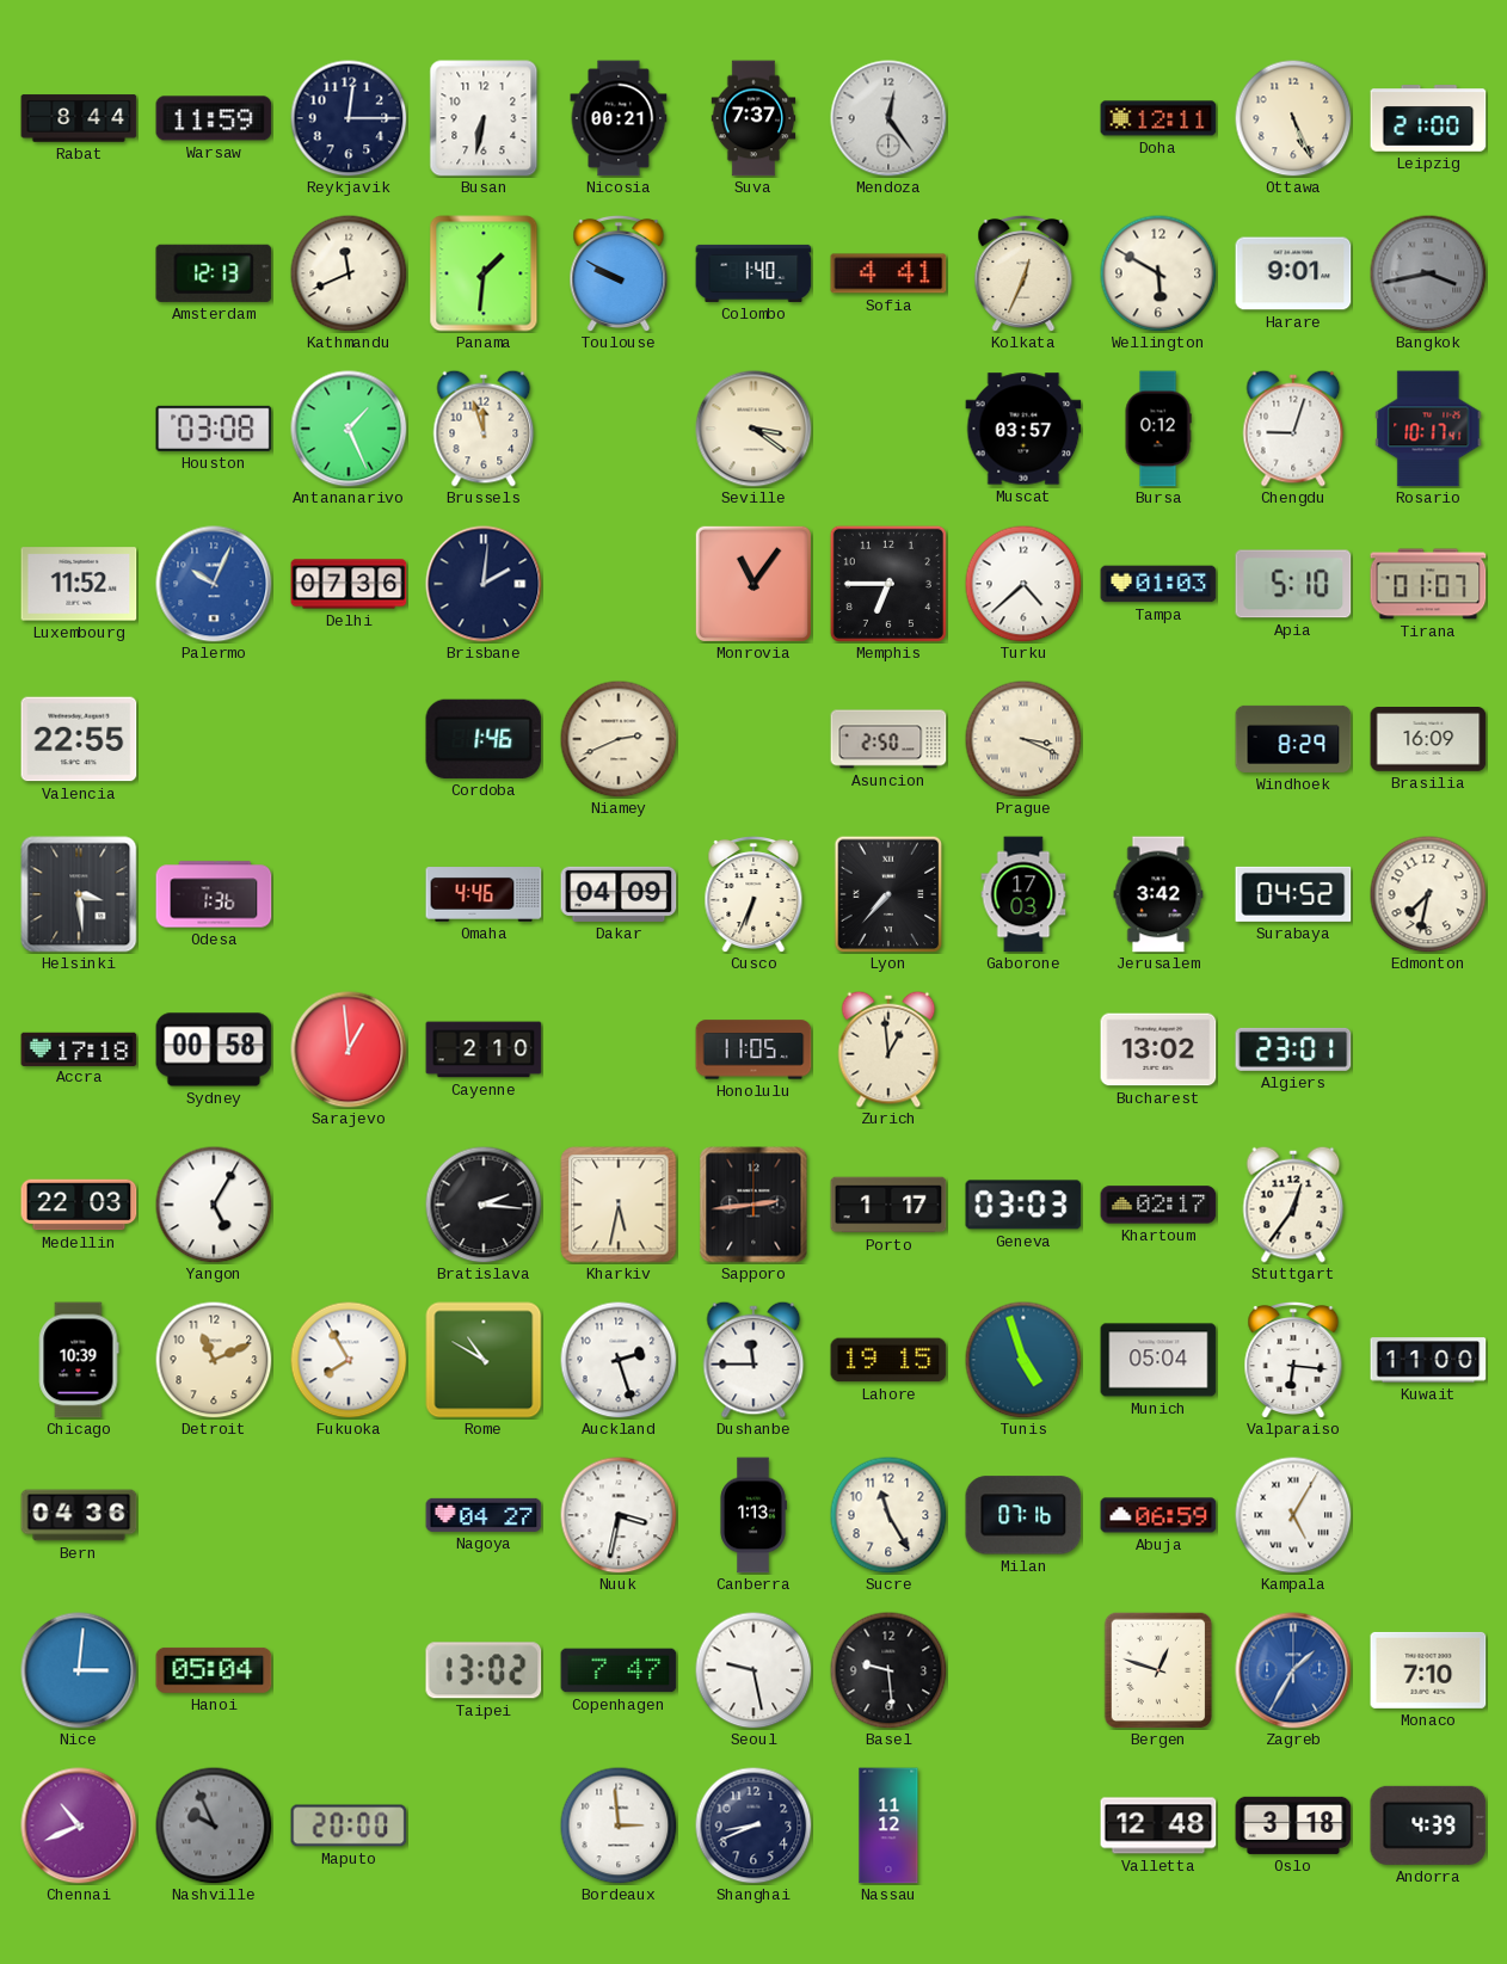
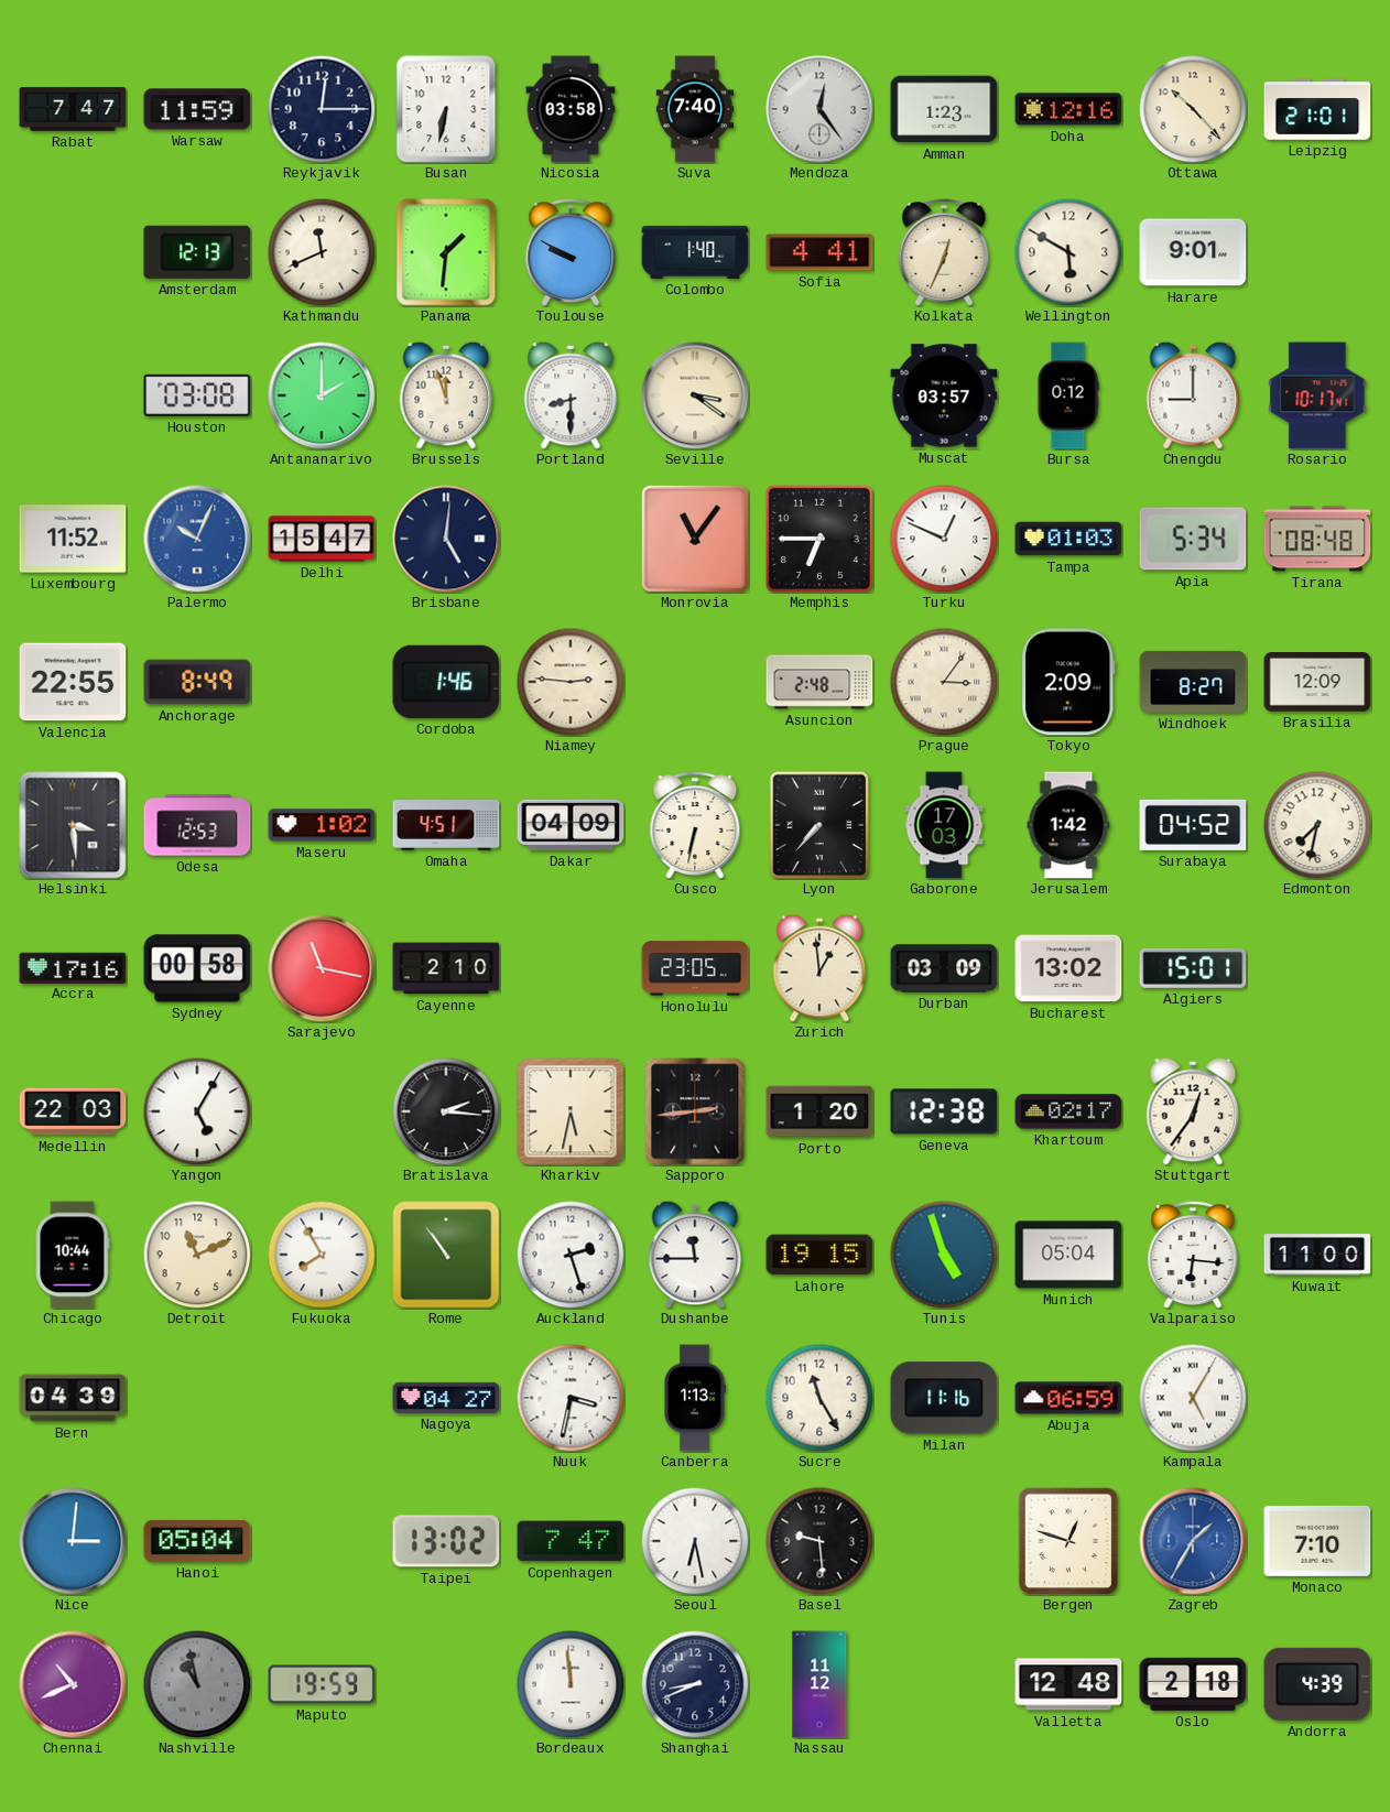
Rabat: 8:44 -> 7:47
Nicosia: 00:21 -> 03:58
Suva: 7:37 -> 7:40
Amman: none -> 1:23
Doha: 12:11 -> 12:16
Ottawa: 5:26 -> 10:23
Leipzig: 21:00 -> 21:01
Bangkok: 3:43 -> none
Antananarivo: 1:26 -> 2:00
Portland: none -> 8:30
Chengdu: 9:03 -> 9:00
Delhi: 07:36 -> 15:47
Brisbane: 2:01 -> 5:01
Turku: 4:38 -> 12:49
Apia: 5:10 -> 5:34
Tirana: 01:07 -> 08:48
Anchorage: none -> 8:49
Niamey: 2:41 -> 2:46
Asuncion: 2:50 -> 2:48
Prague: 3:19 -> 3:06
Tokyo: none -> 2:09
Windhoek: 8:29 -> 8:27
Brasilia: 16:09 -> 12:09
Odesa: 1:36 -> 12:53
Maseru: none -> 1:02
Omaha: 4:46 -> 4:51
Cusco: 6:34 -> 6:32
Jerusalem: 3:42 -> 1:42
Accra: 17:18 -> 17:16
Sarajevo: 12:59 -> 11:17
Honolulu: 11:05 -> 23:05
Durban: none -> 03:09
Algiers: 23:01 -> 15:01
Porto: 1:17 -> 1:20
Geneva: 03:03 -> 12:38
Chicago: 10:39 -> 10:44
Rome: 10:50 -> 10:54
Bern: 04:36 -> 04:39
Milan: 07:16 -> 11:16
Seoul: 9:28 -> 6:28
Nashville: 9:56 -> 10:58
Maputo: 20:00 -> 19:59
Bordeaux: 2:59 -> 11:59
Oslo: 3:18 -> 2:18
